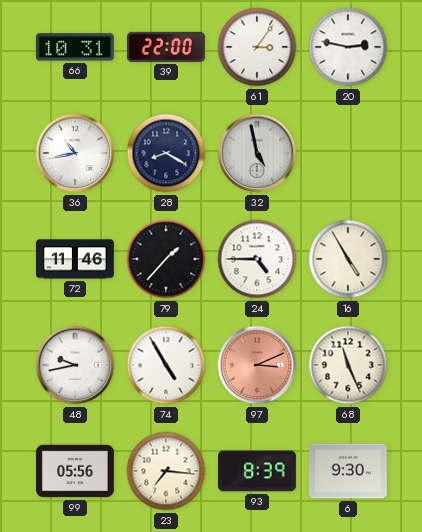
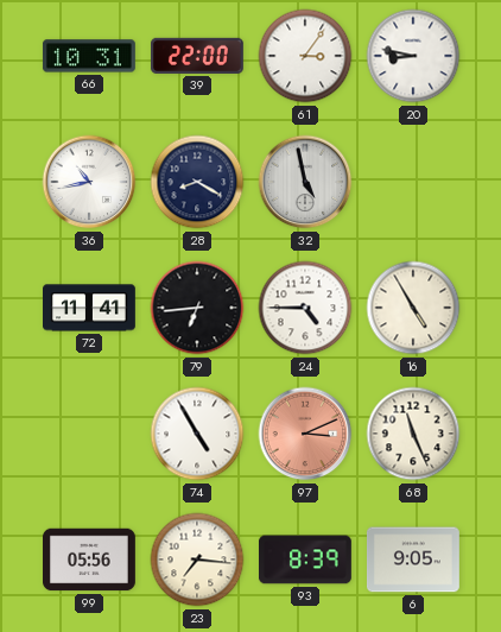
20: 2:47 -> 8:47
72: 11:46 -> 11:41
79: 1:37 -> 6:44
48: 9:43 -> none
6: 9:30 -> 9:05
